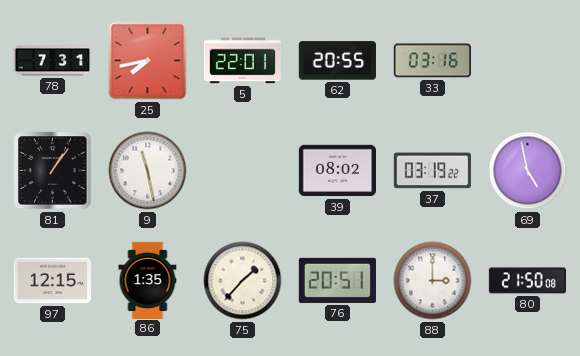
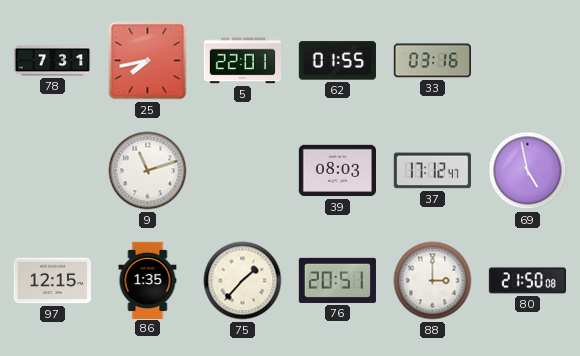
62: 20:55 -> 01:55
81: 1:06 -> none
9: 11:28 -> 11:12
39: 08:02 -> 08:03
37: 03:19 -> 17:12
